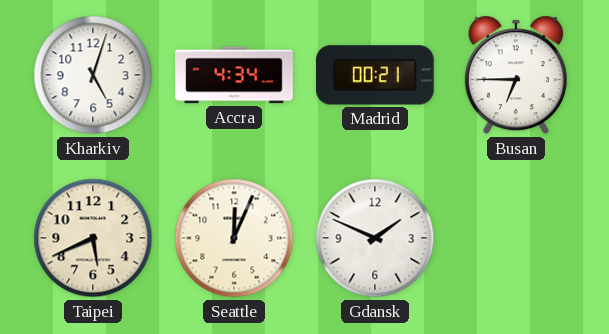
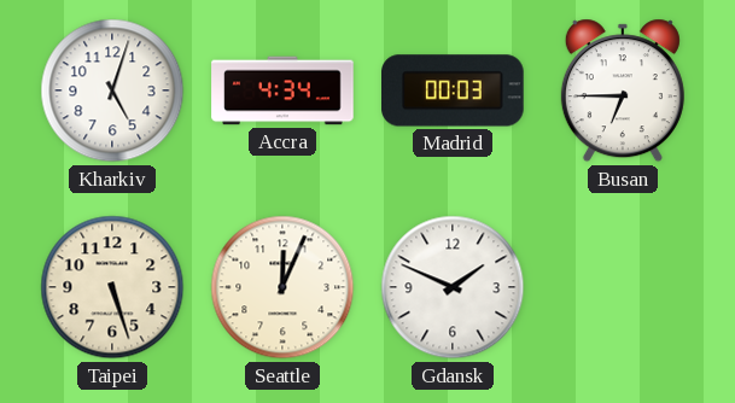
Madrid: 00:21 -> 00:03
Taipei: 5:41 -> 5:27
